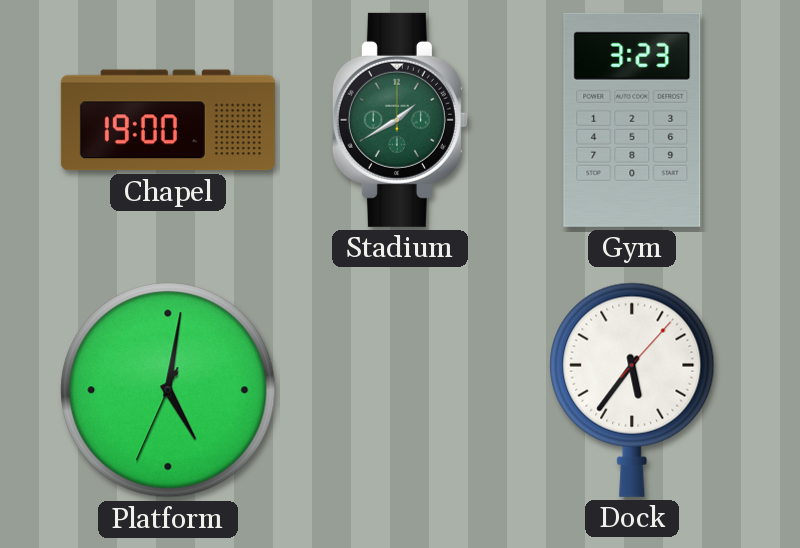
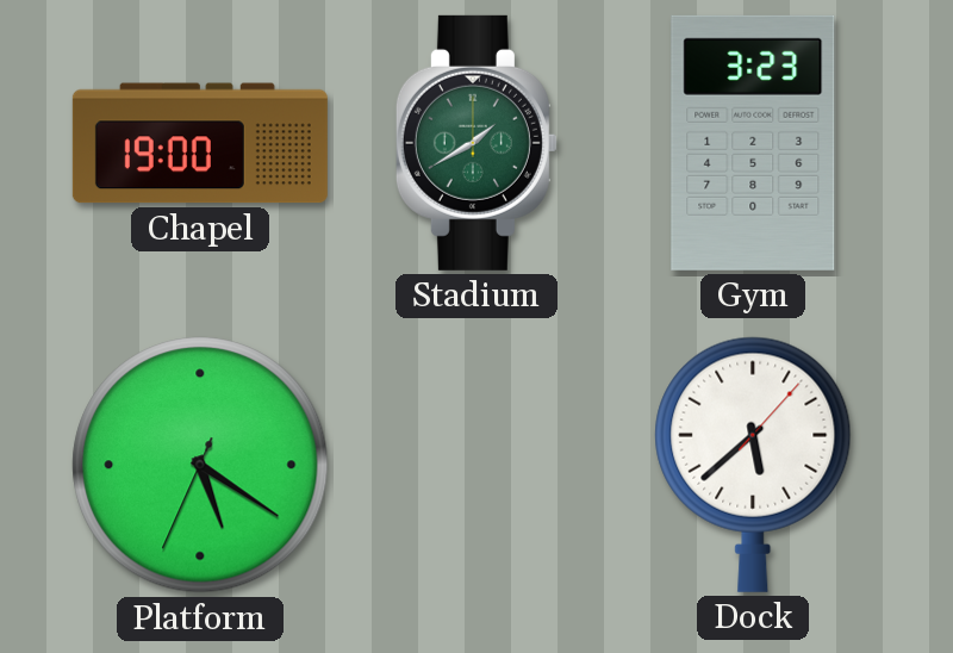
Platform: 5:01 -> 5:20
Dock: 5:36 -> 5:38
